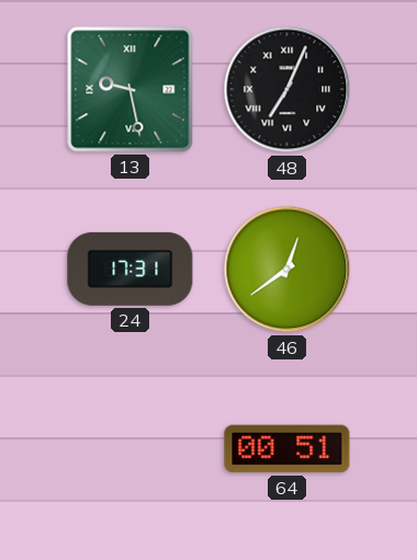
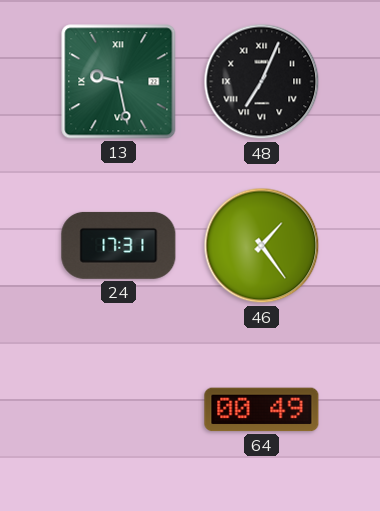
46: 12:39 -> 1:24
64: 00:51 -> 00:49
